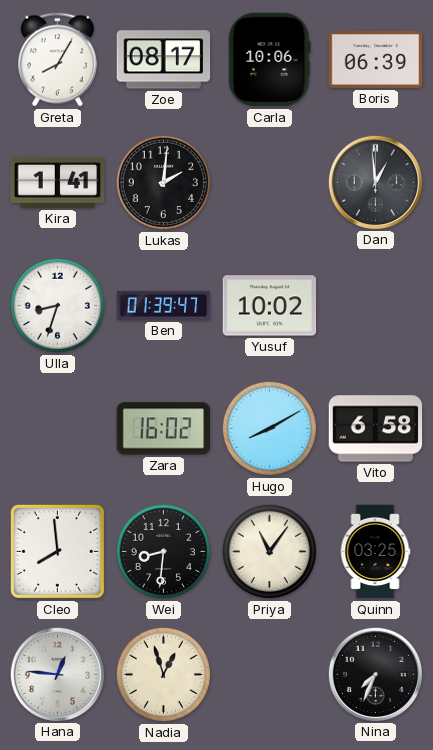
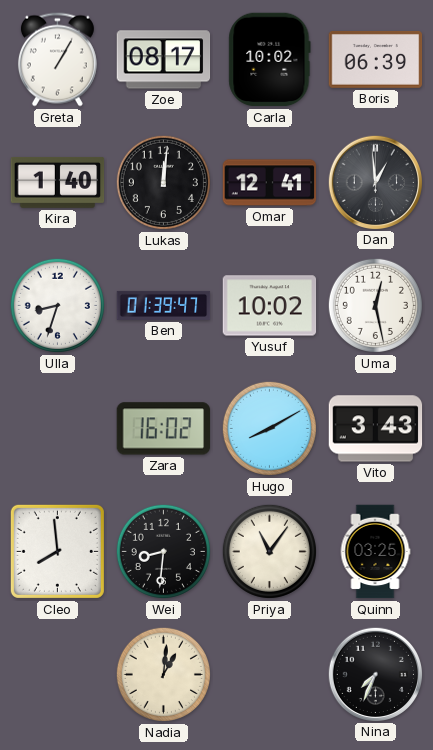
Greta: 8:05 -> 1:05
Carla: 10:06 -> 10:02
Kira: 1:41 -> 1:40
Lukas: 2:01 -> 12:01
Omar: none -> 12:41
Uma: none -> 12:28
Vito: 6:58 -> 3:43
Hana: 12:46 -> none
Nadia: 12:57 -> 1:01
